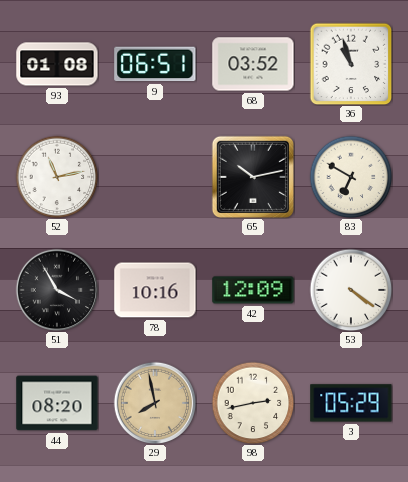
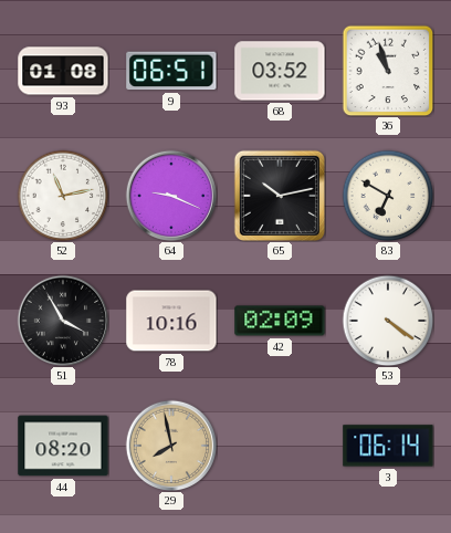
64: none -> 9:19
42: 12:09 -> 02:09
98: 2:43 -> none
3: 05:29 -> 06:14
